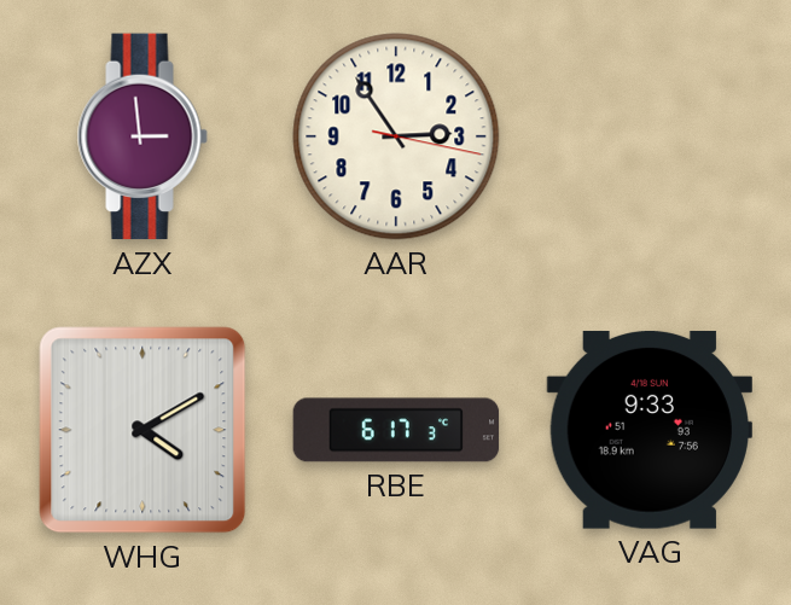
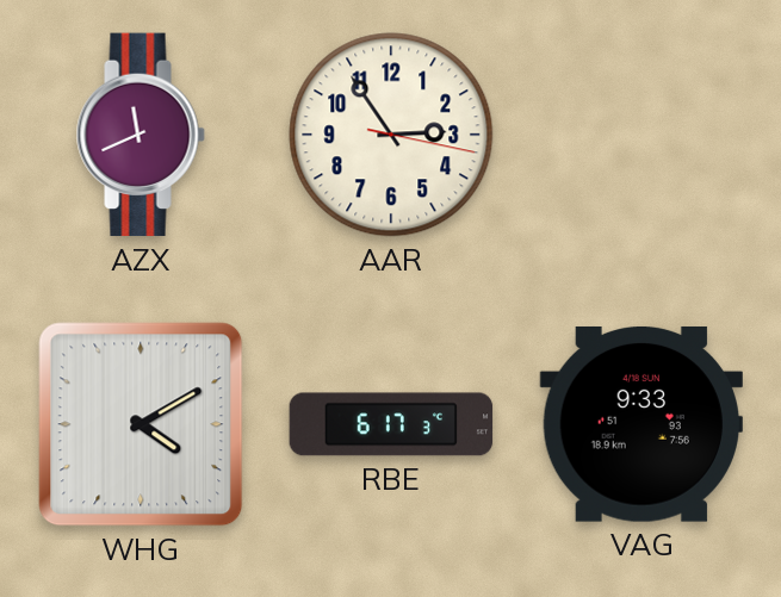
AZX: 2:59 -> 11:41
